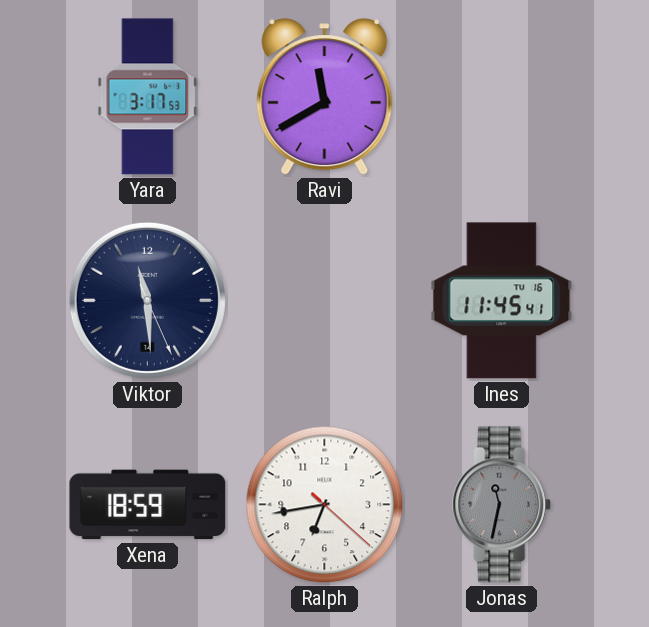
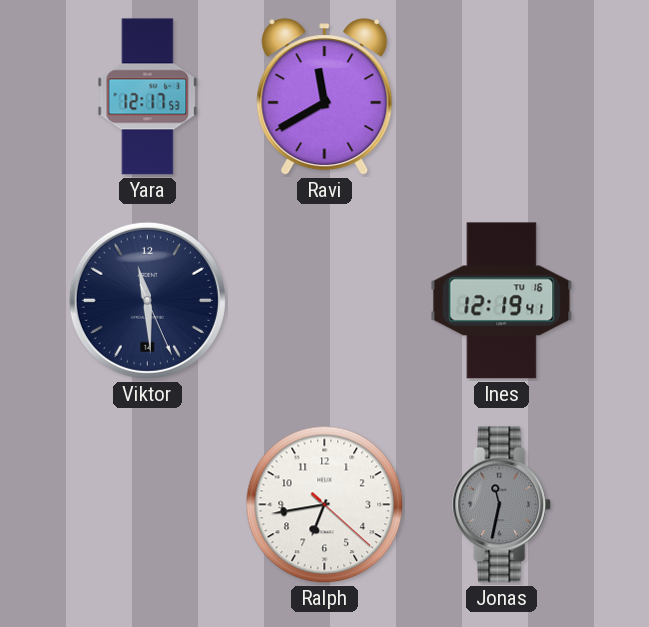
Yara: 3:17 -> 12:17
Ines: 11:45 -> 12:19
Xena: 18:59 -> none
